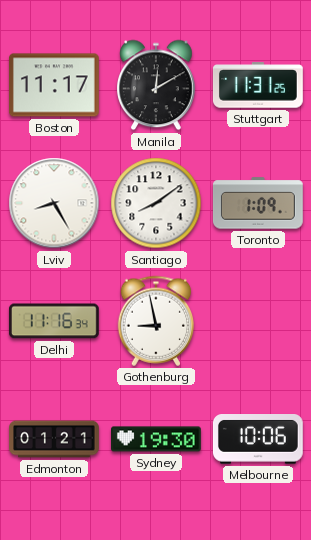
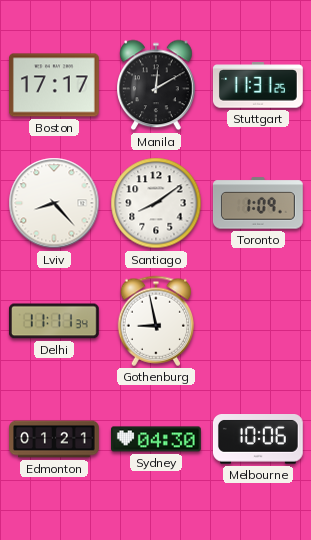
Boston: 11:17 -> 17:17
Lviv: 8:25 -> 8:23
Delhi: 11:16 -> 11:11
Sydney: 19:30 -> 04:30
